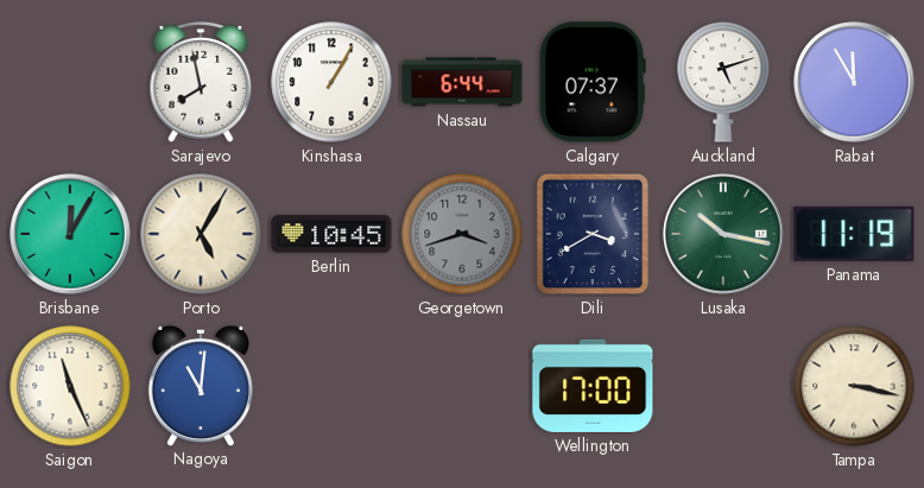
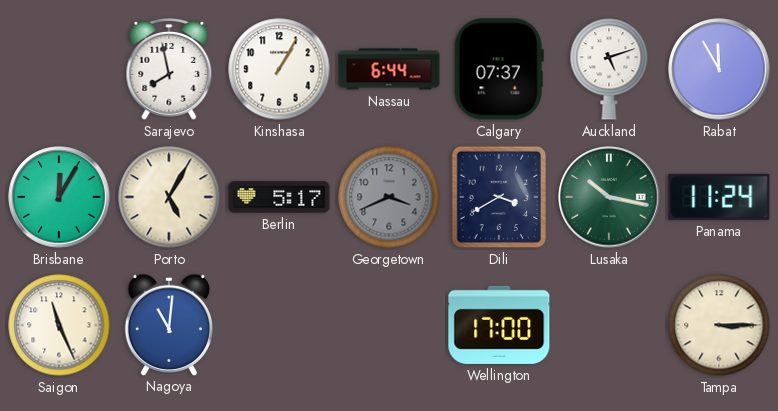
Berlin: 10:45 -> 5:17
Georgetown: 3:42 -> 3:41
Panama: 11:19 -> 11:24
Tampa: 3:17 -> 3:15
